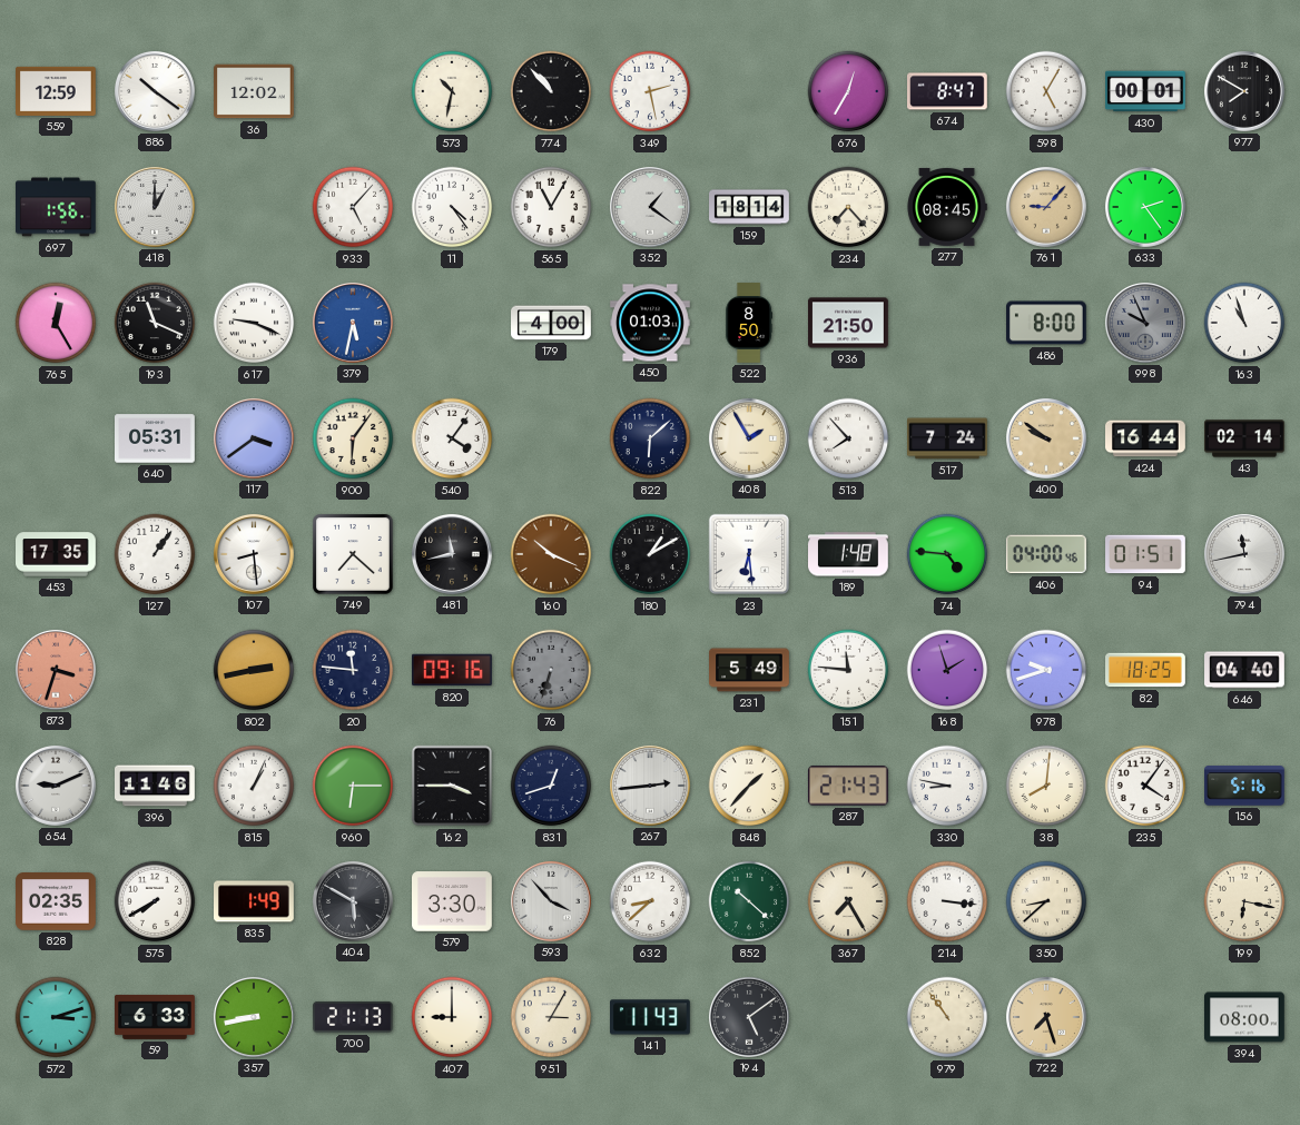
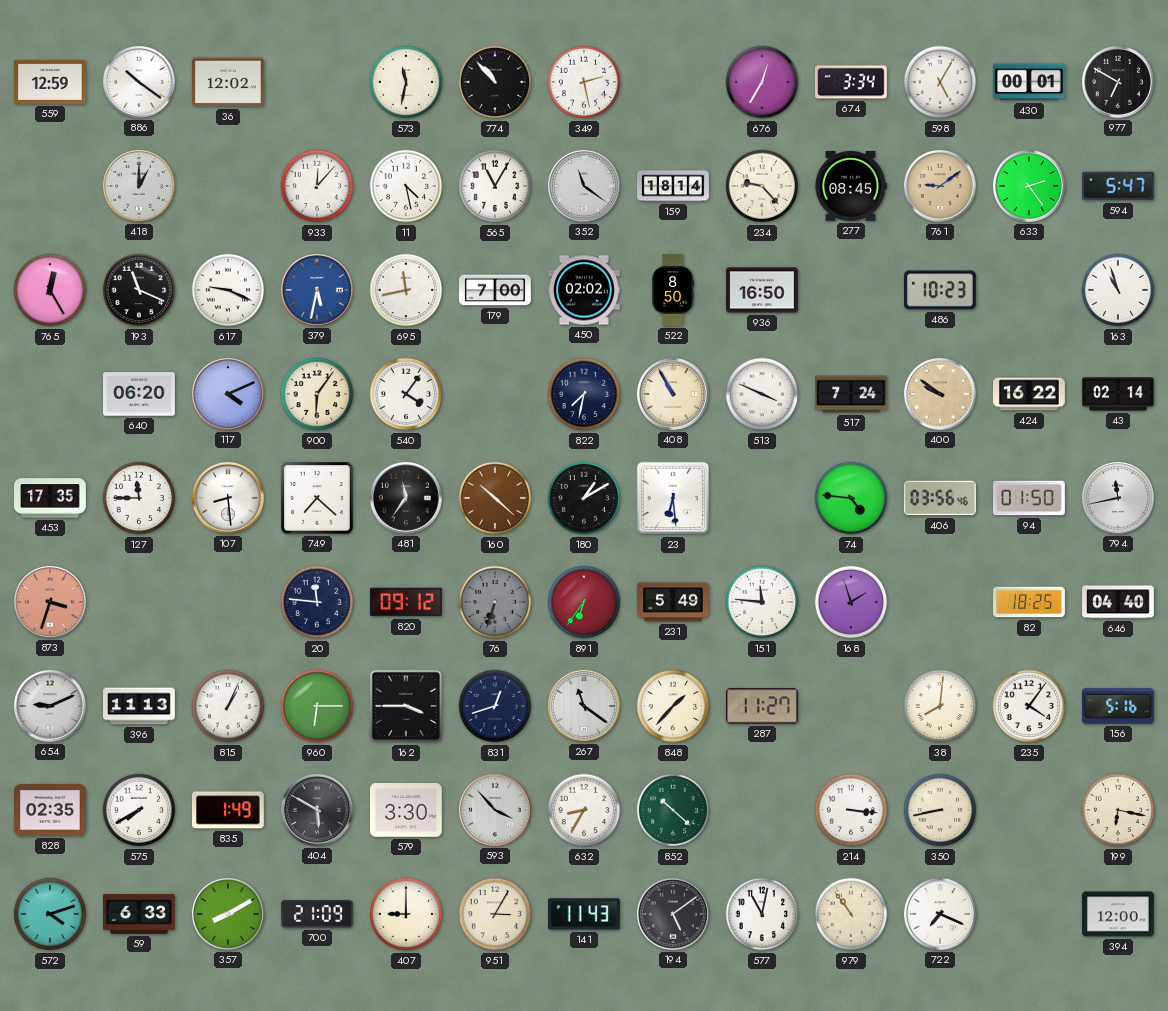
573: 10:32 -> 11:32
674: 8:47 -> 3:34
977: 7:50 -> 6:50
697: 1:56 -> none
933: 5:07 -> 12:07
11: 4:24 -> 4:28
352: 1:21 -> 11:21
234: 7:23 -> 9:23
761: 9:07 -> 9:09
594: none -> 5:47
695: none -> 11:43
179: 4:00 -> 7:00
450: 01:03 -> 02:02
936: 21:50 -> 16:50
486: 8:00 -> 10:23
998: 9:56 -> none
640: 05:31 -> 06:20
117: 3:39 -> 4:11
822: 6:08 -> 7:32
408: 1:55 -> 10:55
513: 7:53 -> 3:49
424: 16:44 -> 16:22
127: 1:06 -> 11:45
481: 11:43 -> 11:36
160: 10:19 -> 10:22
189: 1:48 -> none
406: 04:00 -> 03:56
94: 01:51 -> 01:50
802: 2:43 -> none
820: 09:16 -> 09:12
891: none -> 6:36
978: 9:42 -> none
396: 11:46 -> 11:13
267: 2:44 -> 11:21
287: 21:43 -> 11:27
330: 8:47 -> none
632: 8:38 -> 8:35
367: 7:25 -> none
350: 8:38 -> 8:43
572: 3:12 -> 4:12
357: 8:43 -> 8:10
700: 21:13 -> 21:09
577: none -> 11:02
722: 7:27 -> 7:19
722 dial: champagne -> white
394: 08:00 -> 12:00
